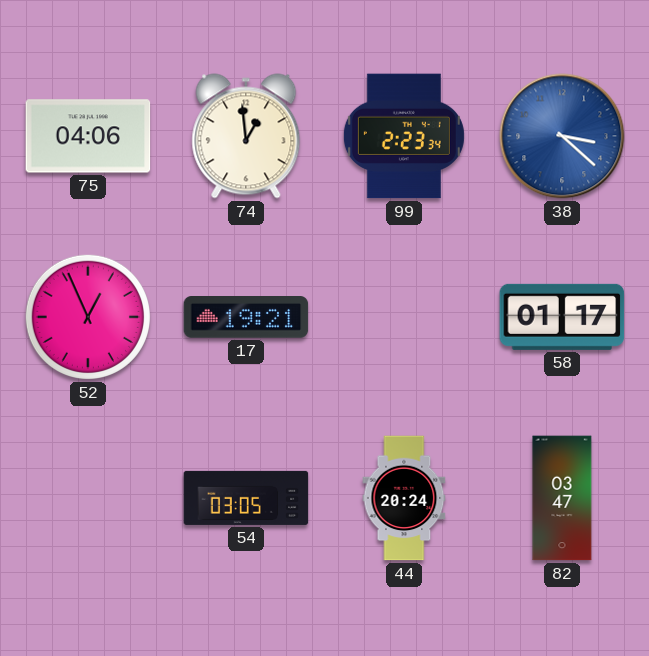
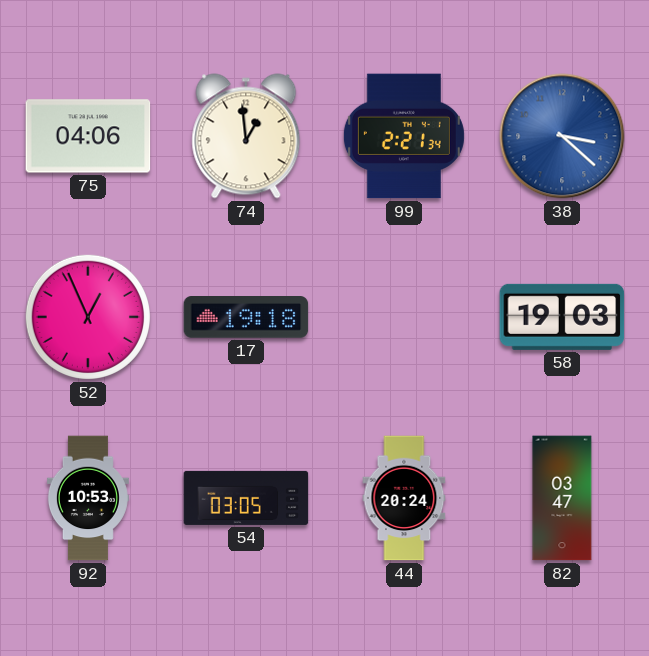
99: 2:23 -> 2:21
17: 19:21 -> 19:18
58: 01:17 -> 19:03
92: none -> 10:53
